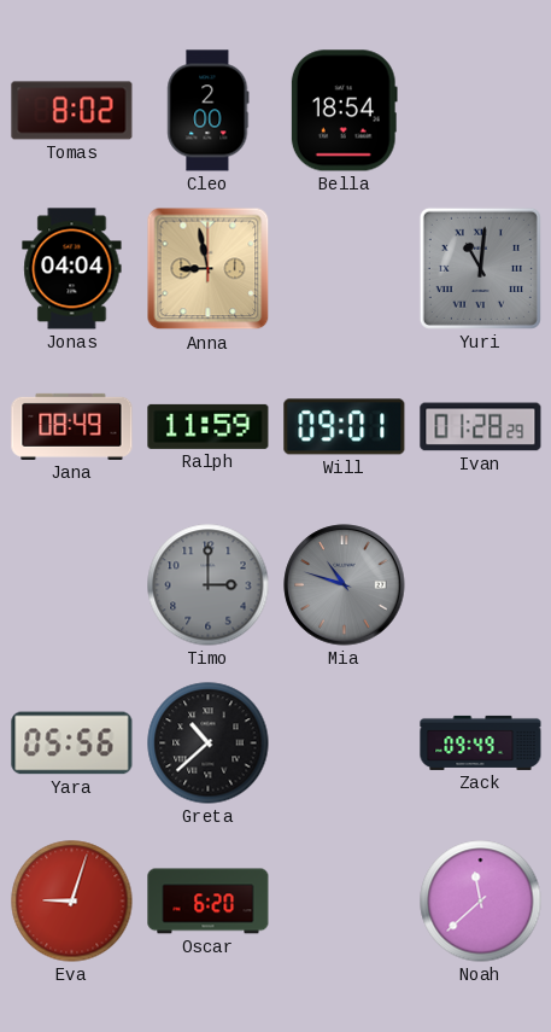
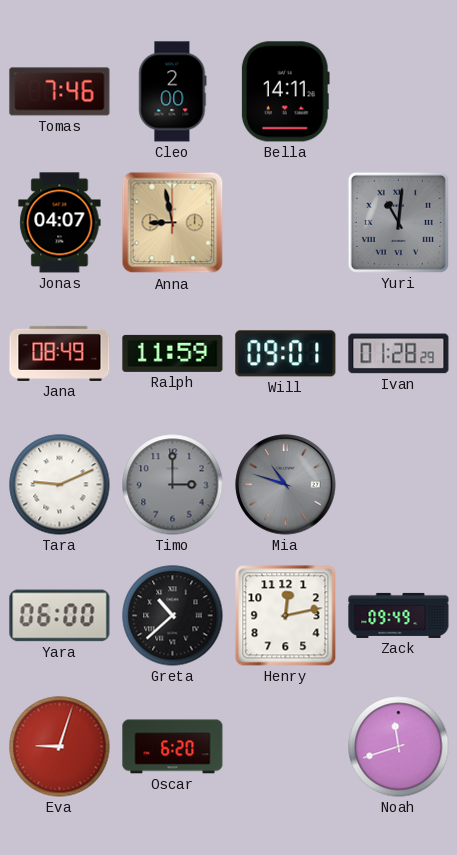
Tomas: 8:02 -> 7:46
Bella: 18:54 -> 14:11
Jonas: 04:04 -> 04:07
Tara: none -> 9:11
Yara: 05:56 -> 06:00
Henry: none -> 12:13
Noah: 11:38 -> 11:42
